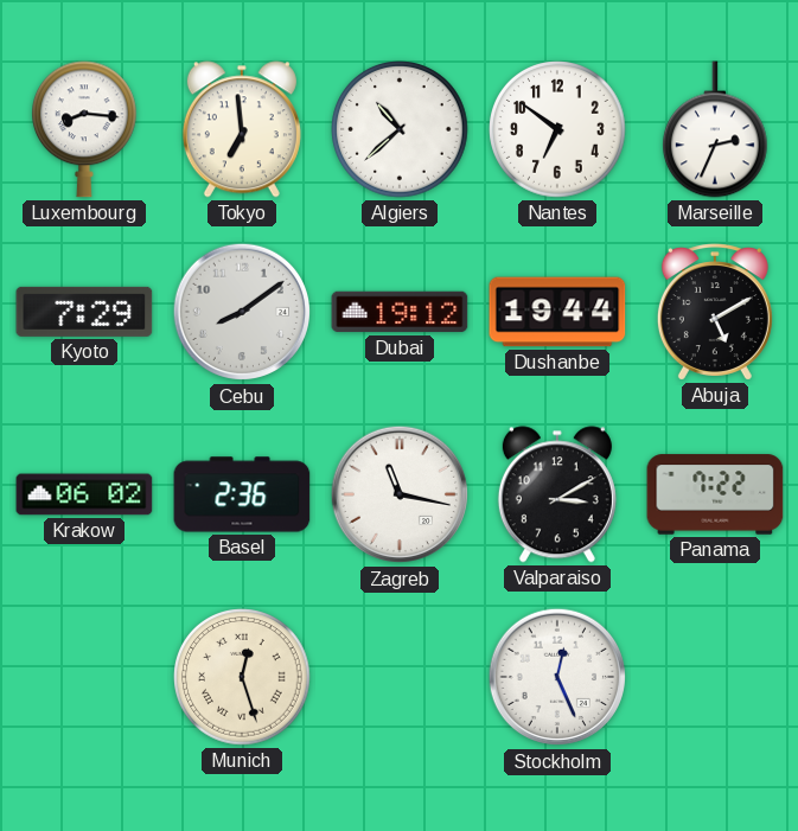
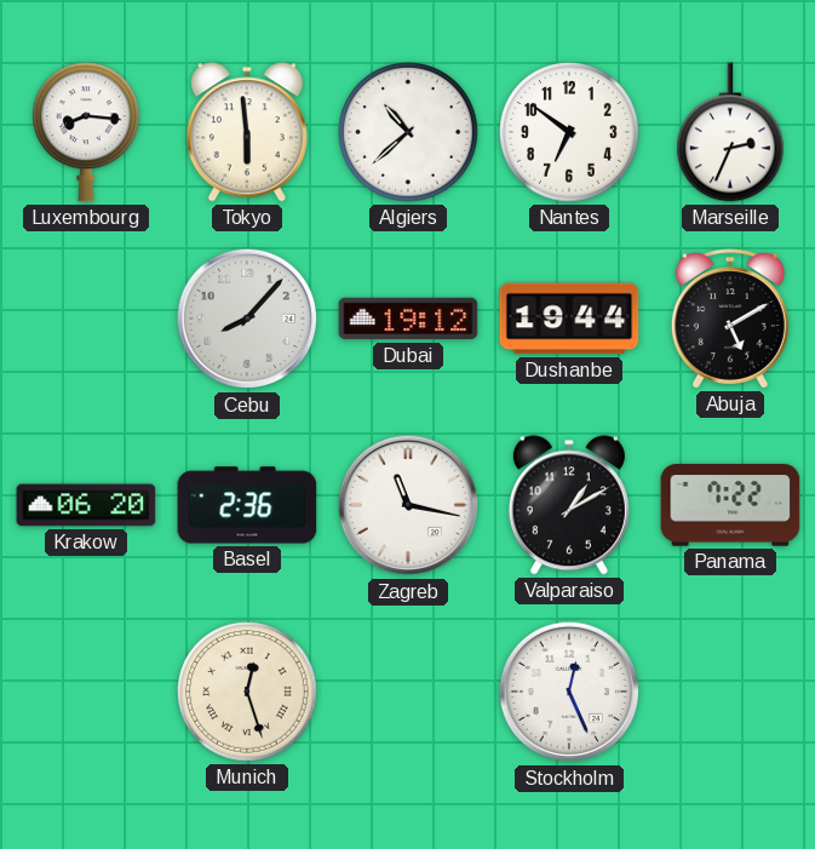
Tokyo: 6:59 -> 5:59
Kyoto: 7:29 -> none
Cebu: 8:09 -> 8:07
Krakow: 06:02 -> 06:20
Valparaiso: 3:10 -> 1:10
